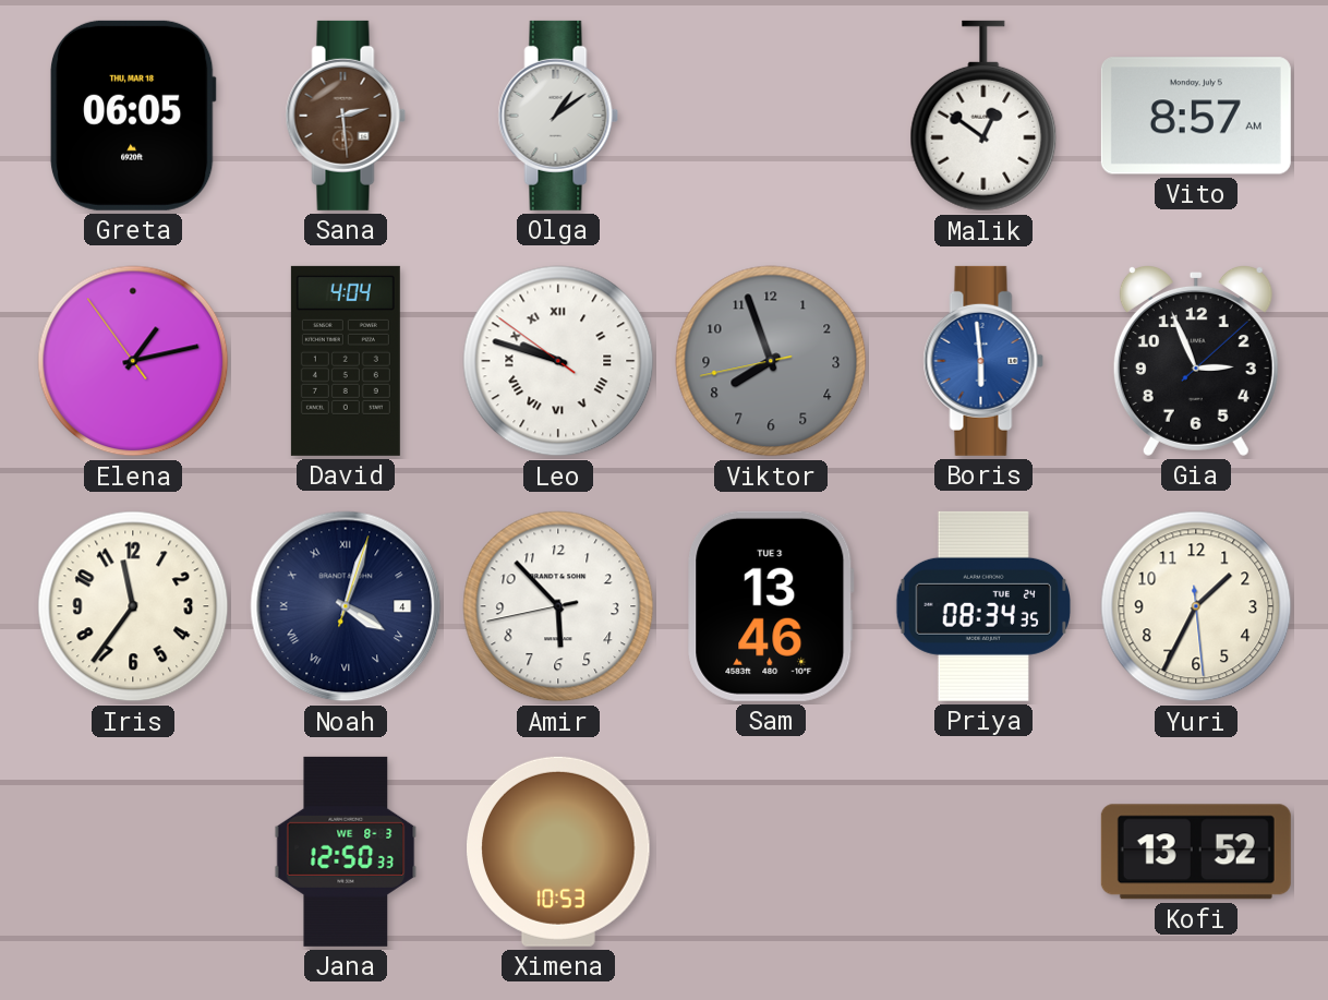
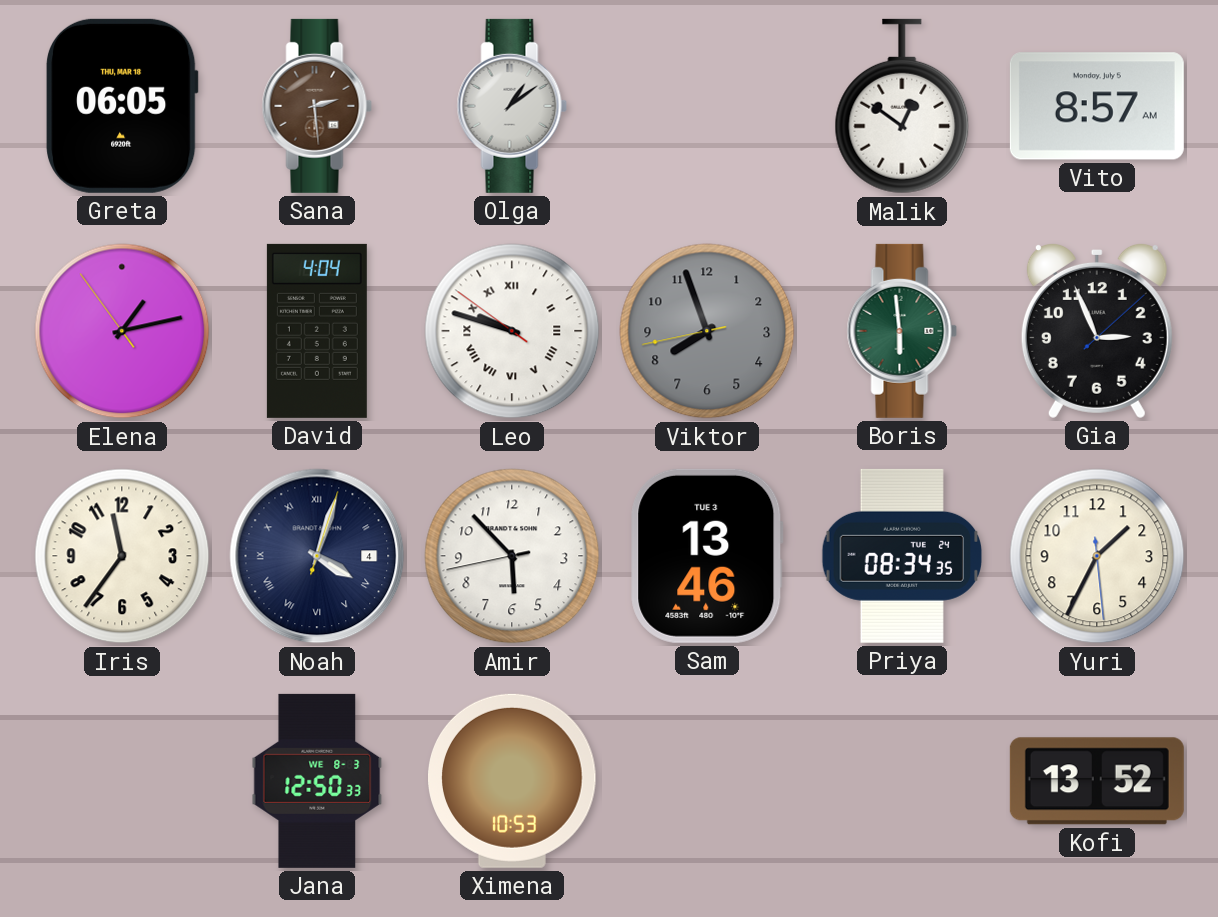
Boris dial: blue -> green
